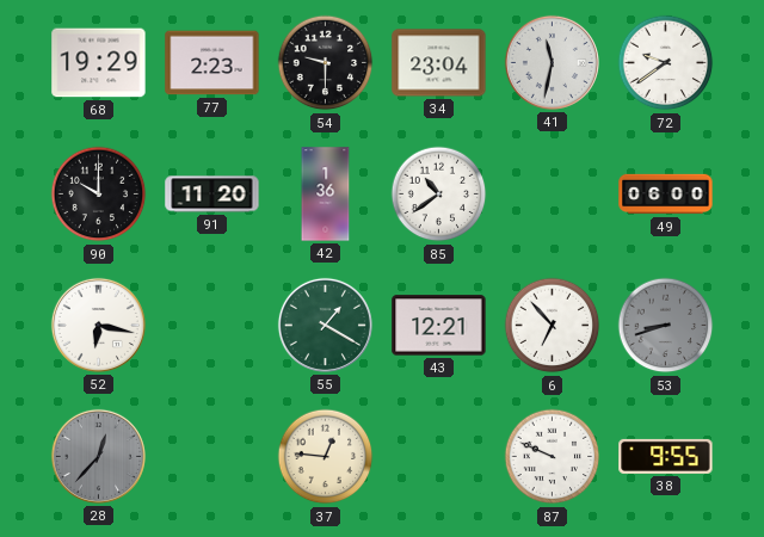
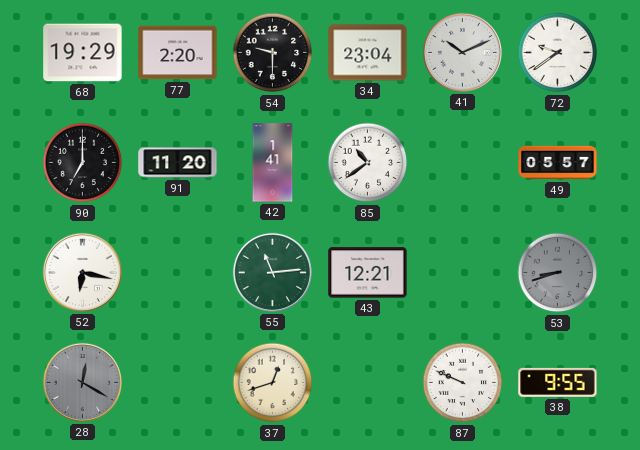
77: 2:23 -> 2:20
41: 11:32 -> 10:11
90: 10:00 -> 7:00
42: 1:36 -> 1:41
49: 06:00 -> 05:57
55: 1:20 -> 11:14
6: 6:53 -> none
28: 12:37 -> 12:20
37: 12:46 -> 12:42
